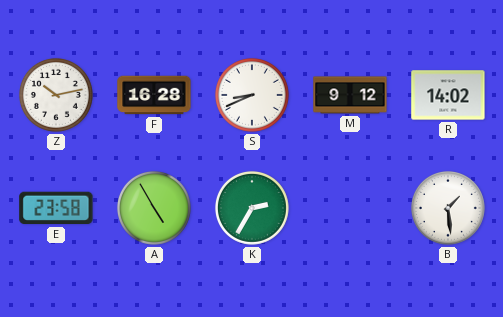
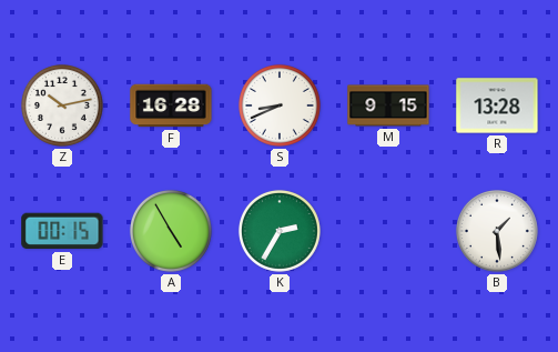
M: 9:12 -> 9:15
R: 14:02 -> 13:28
E: 23:58 -> 00:15
